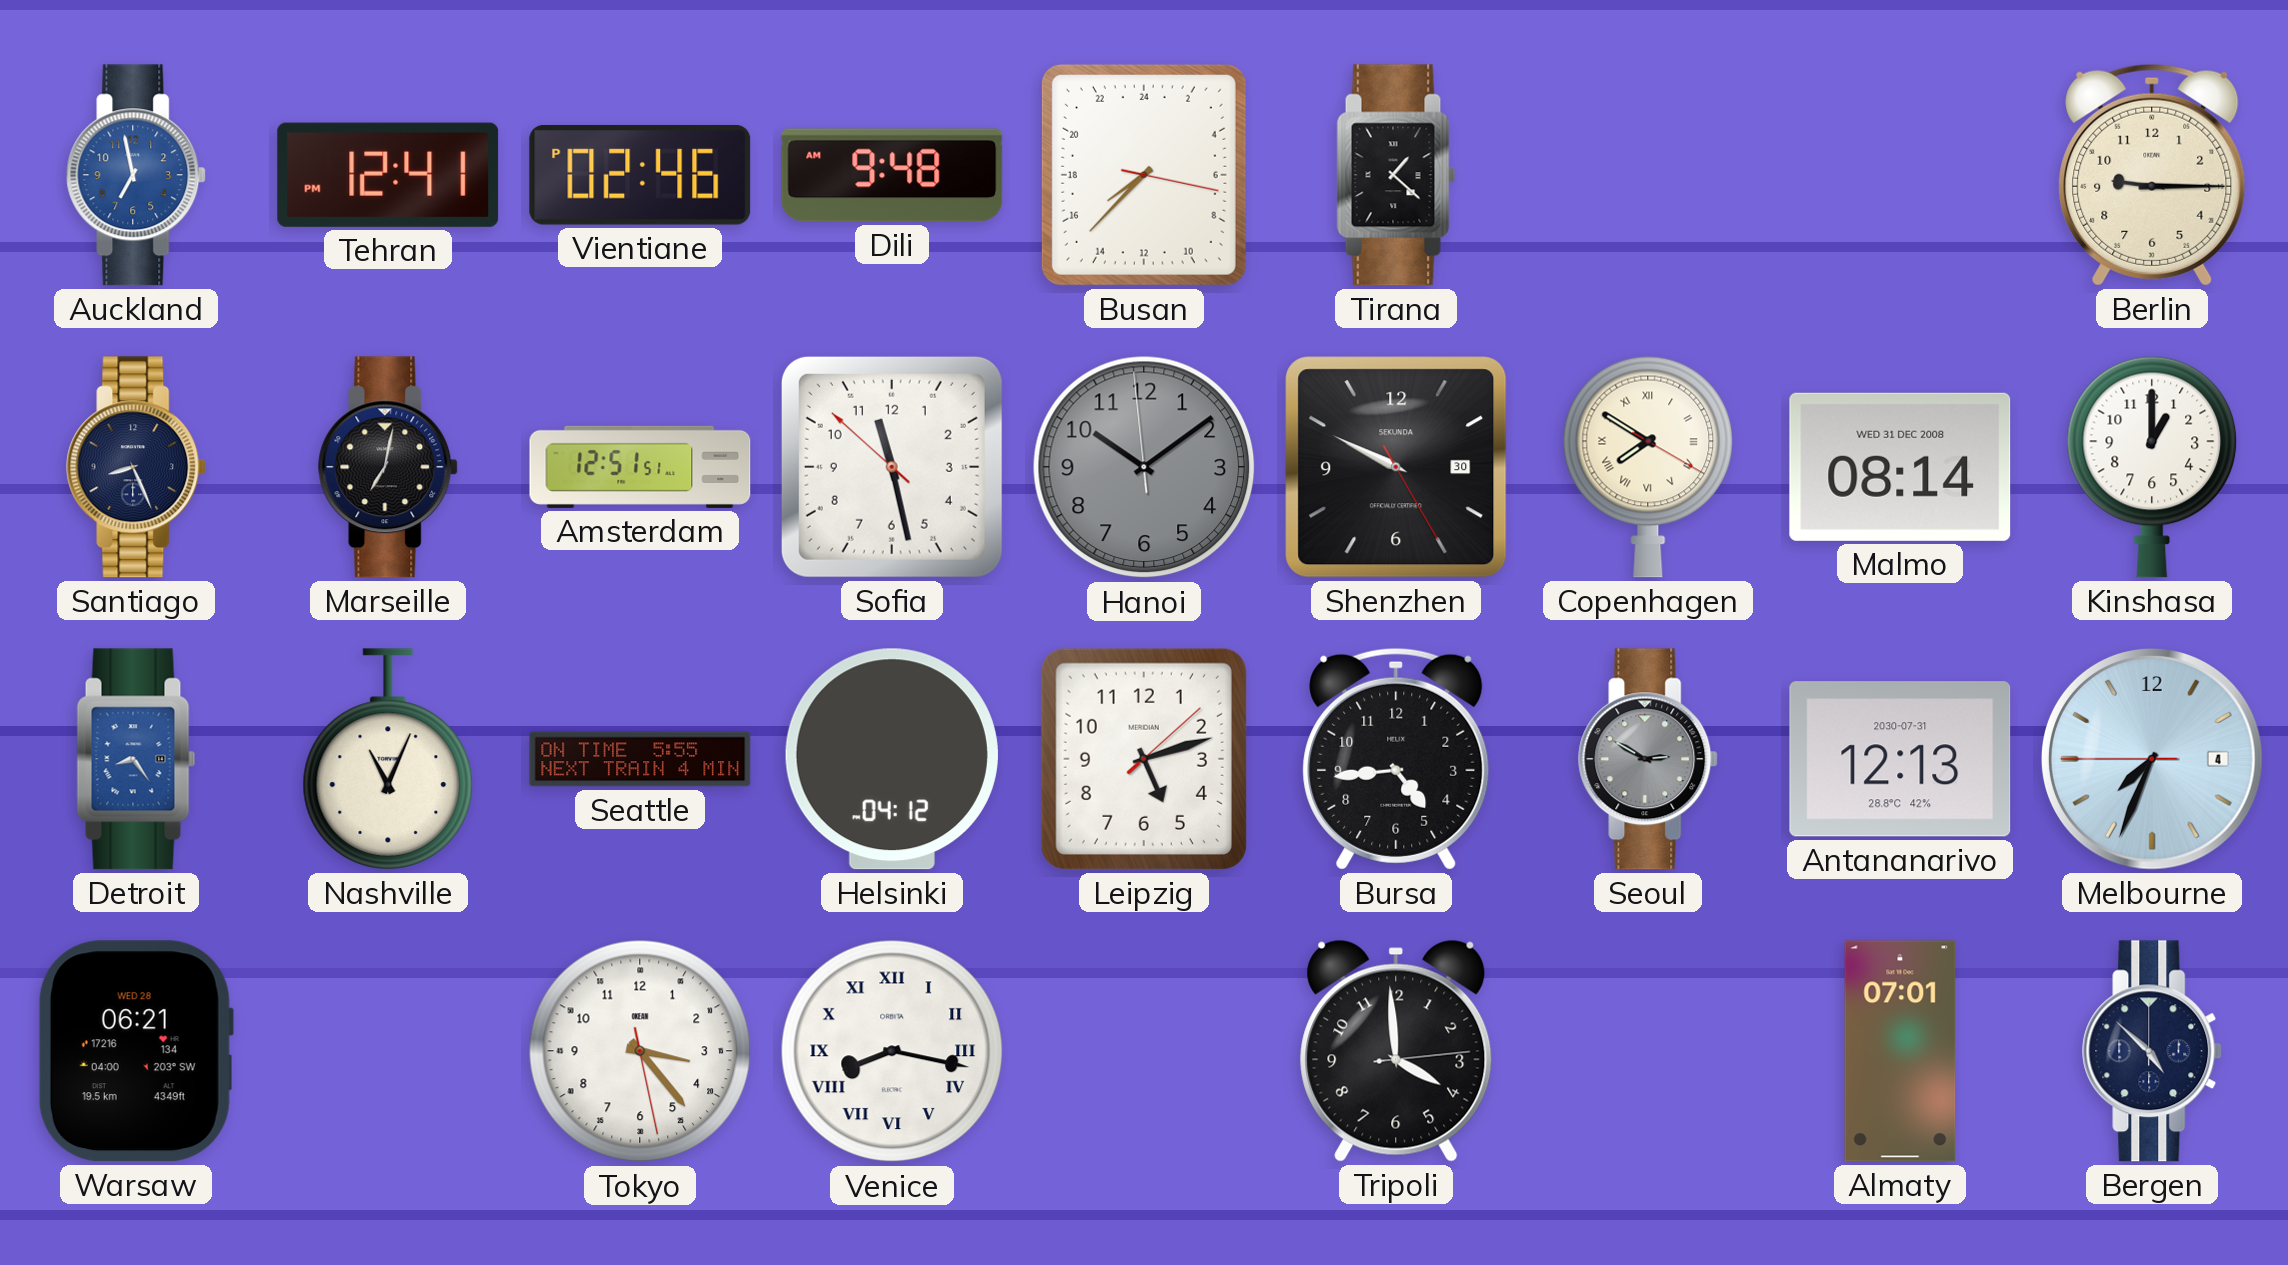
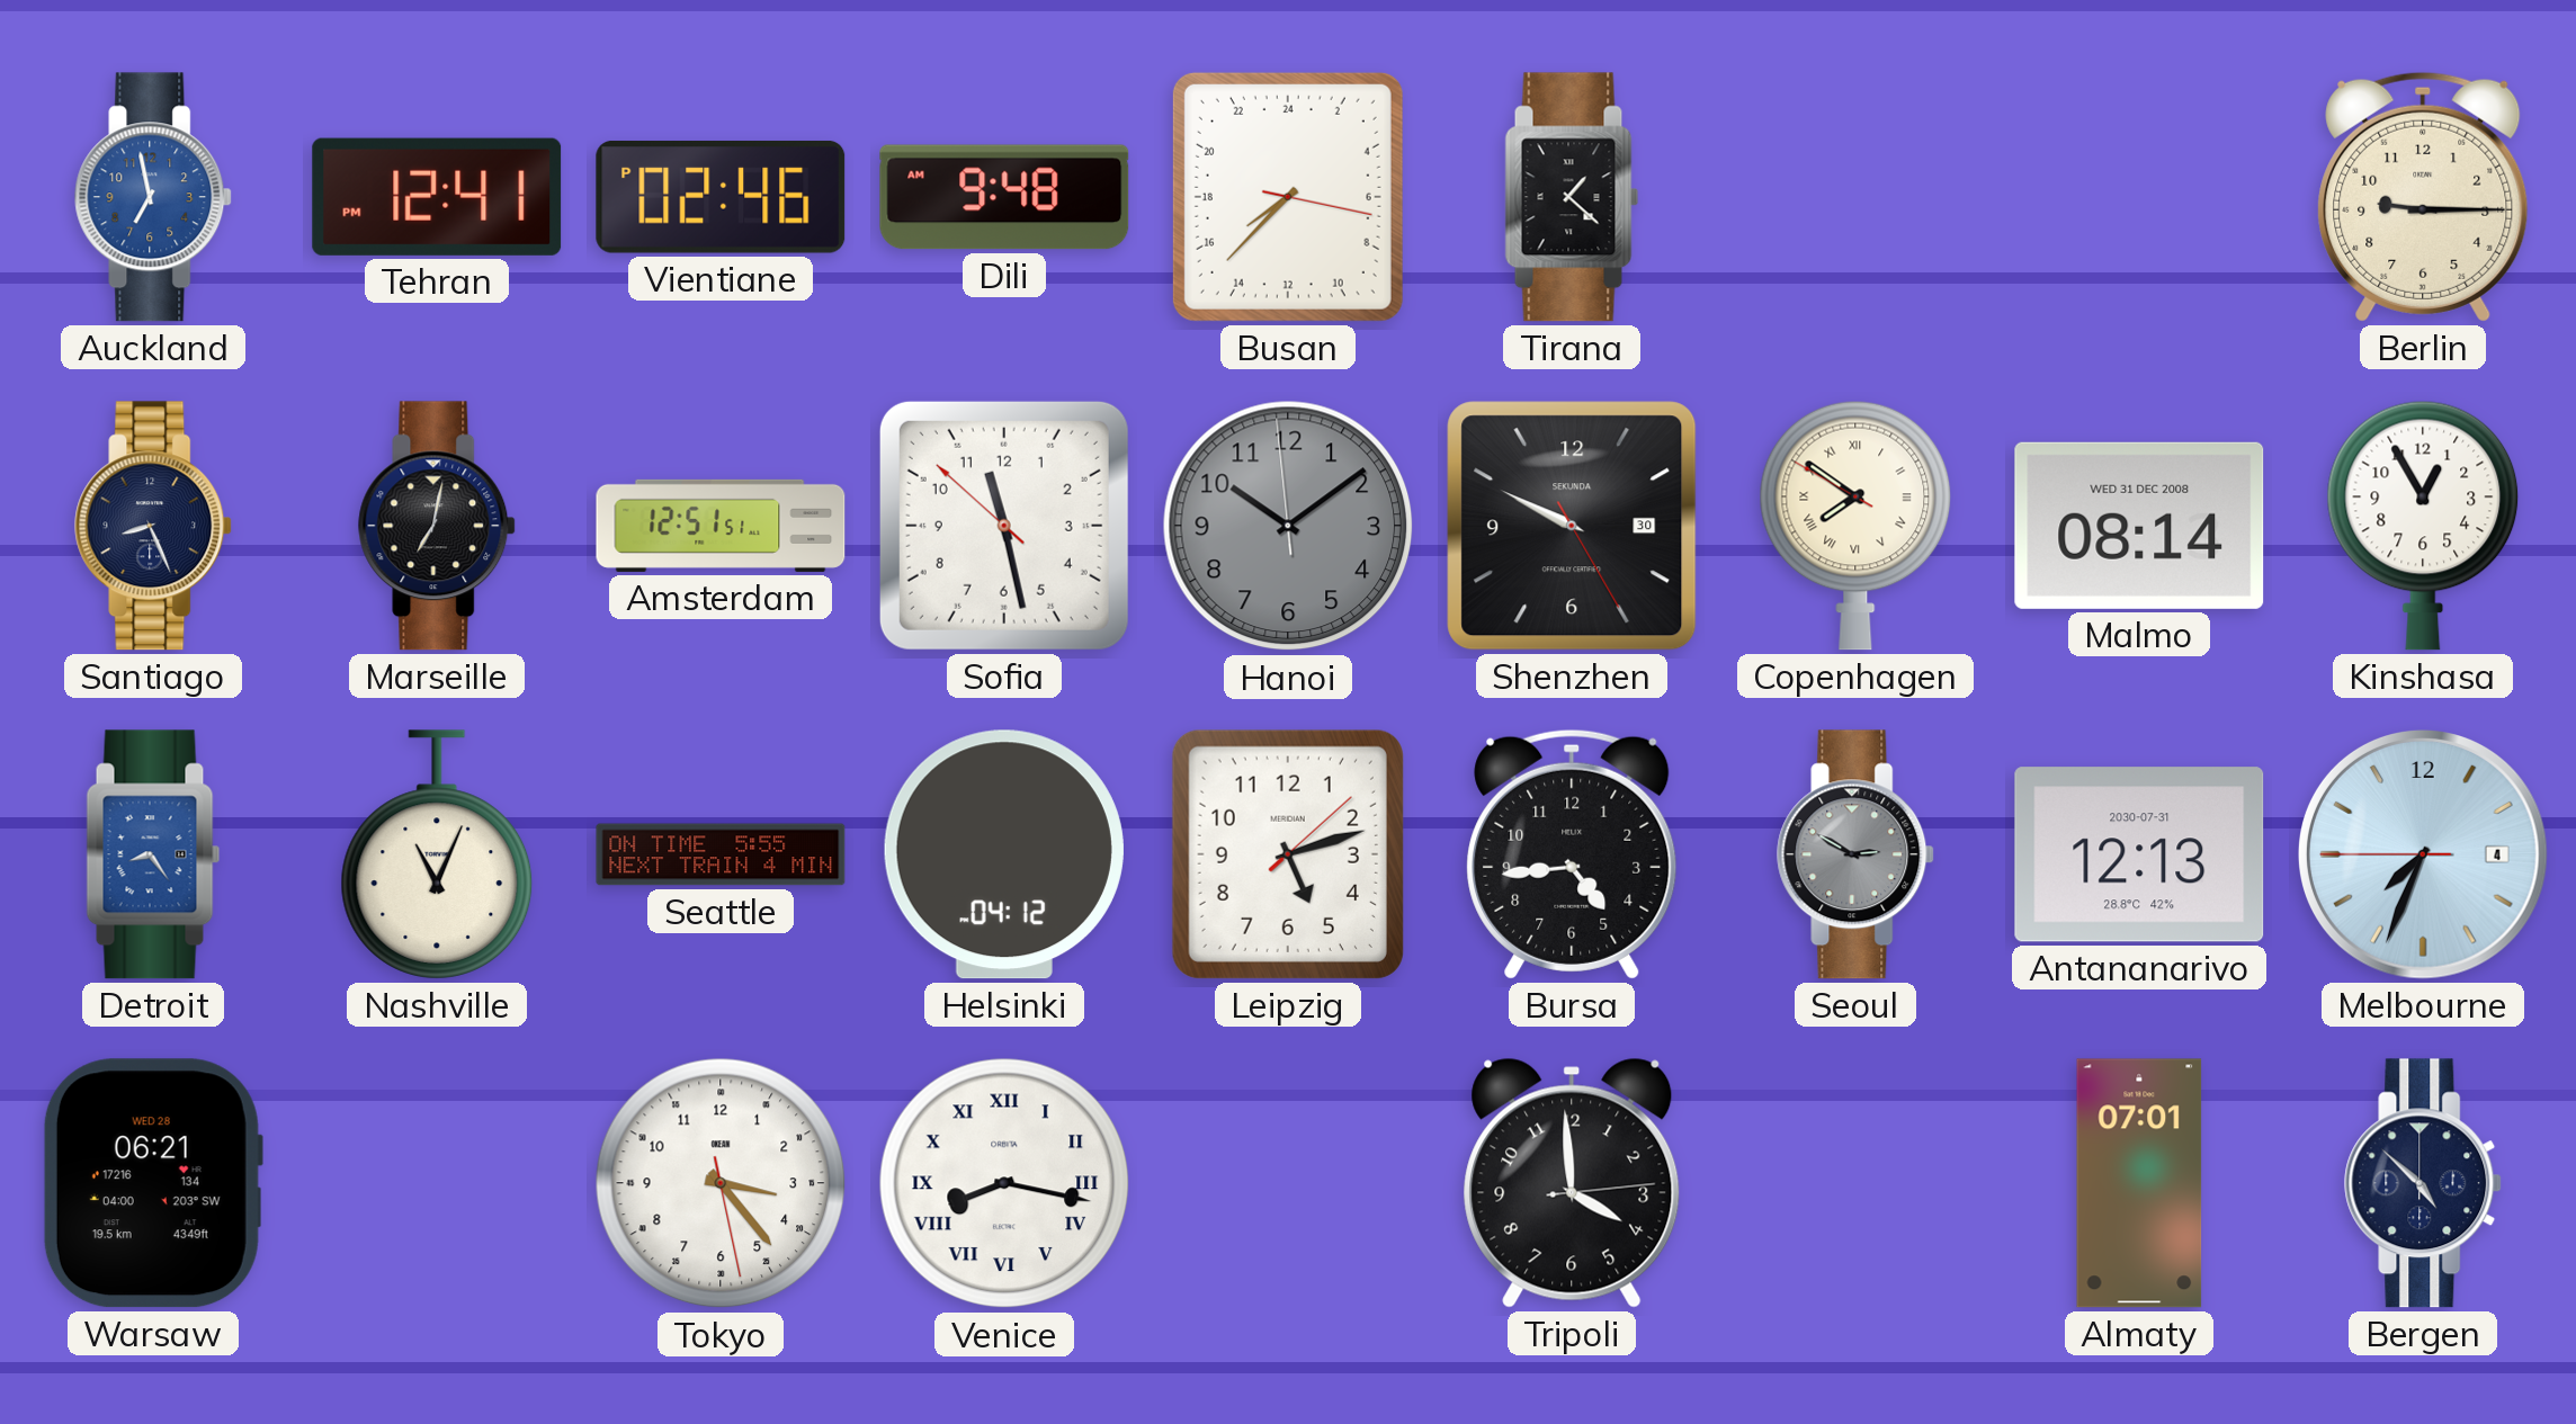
Copenhagen: 7:50:20 -> 7:50:50
Kinshasa: 1:00 -> 12:55
